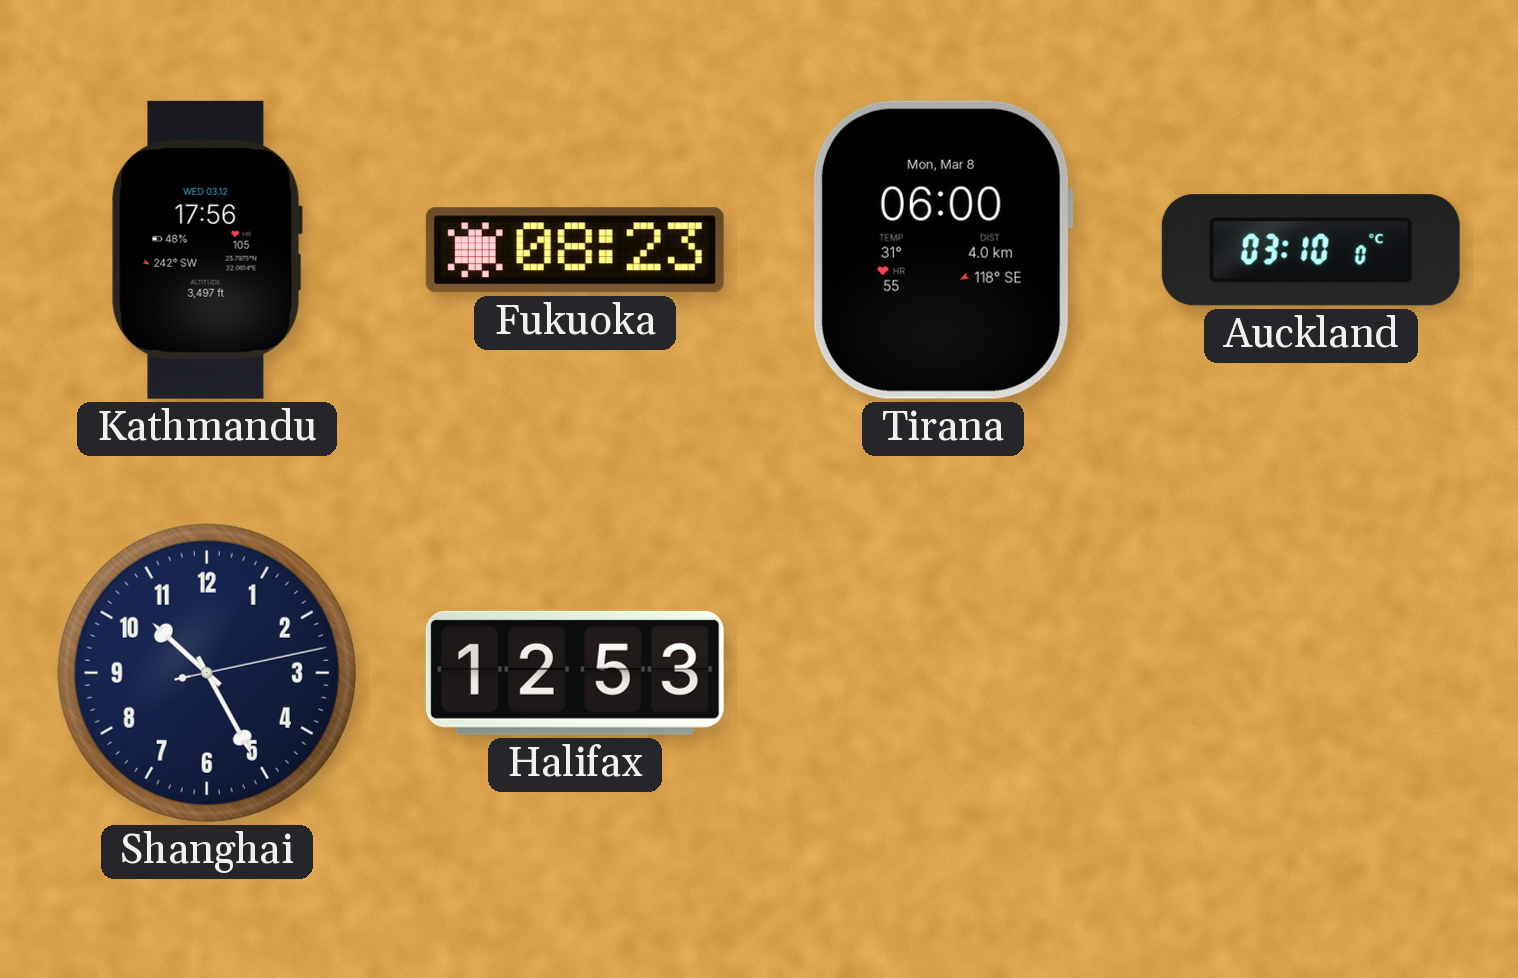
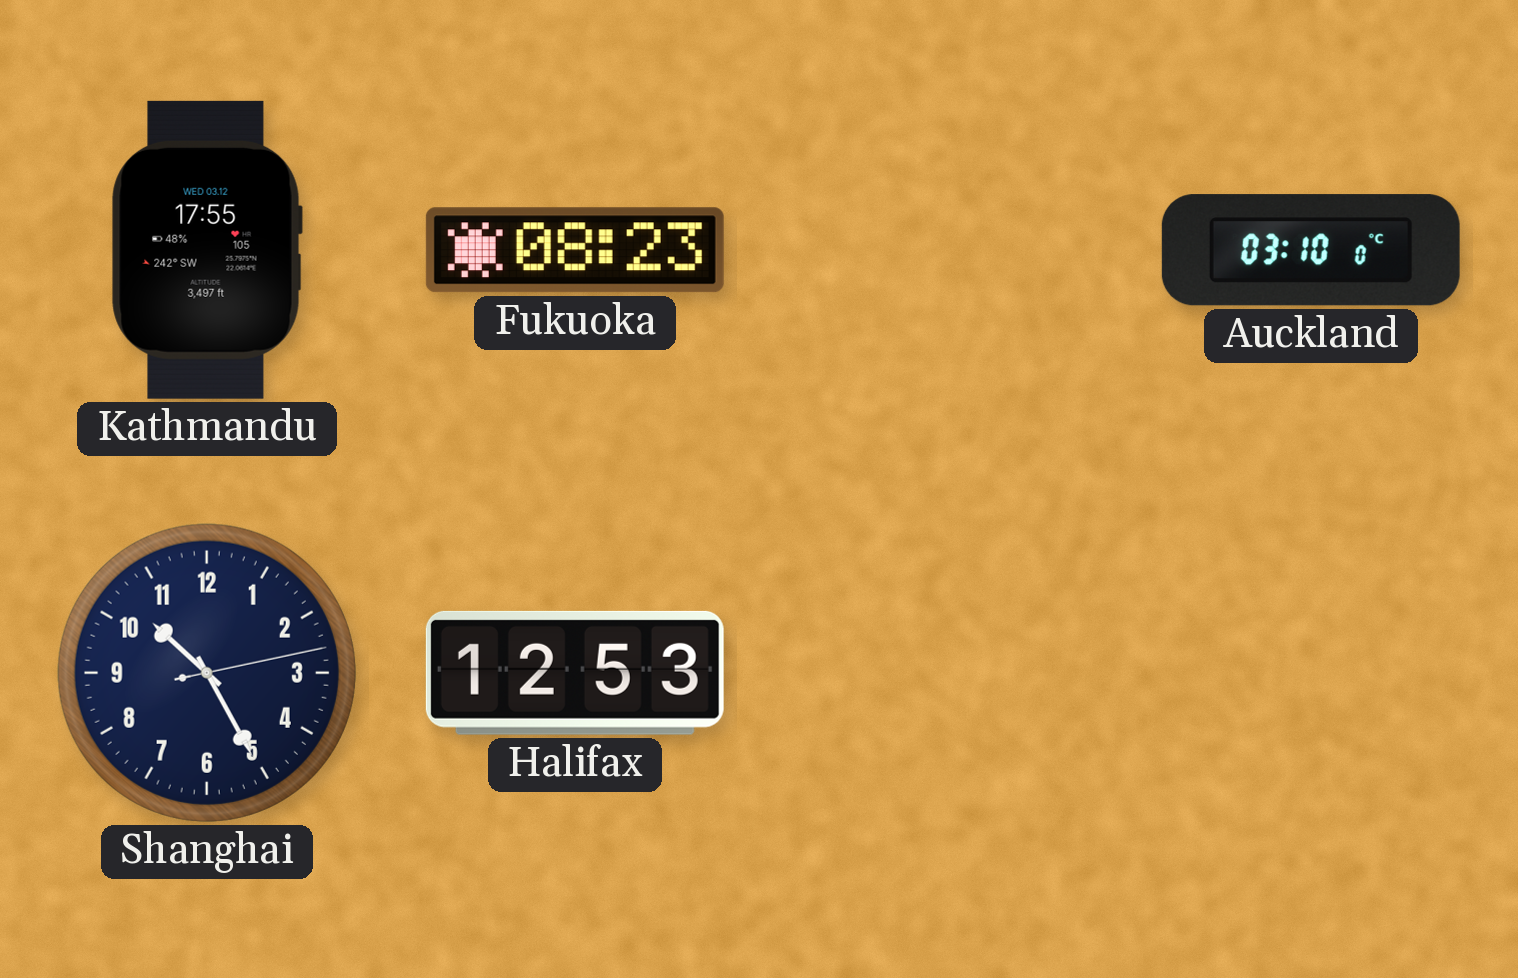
Kathmandu: 17:56 -> 17:55
Tirana: 06:00 -> none
